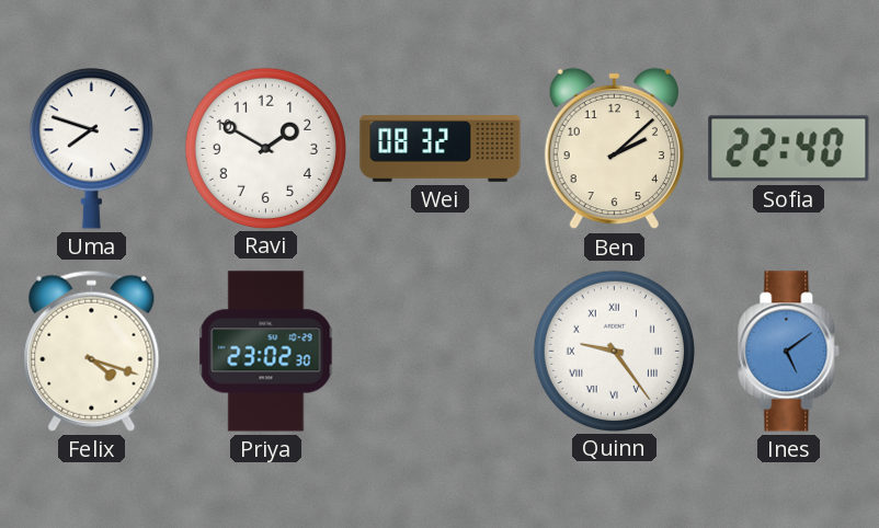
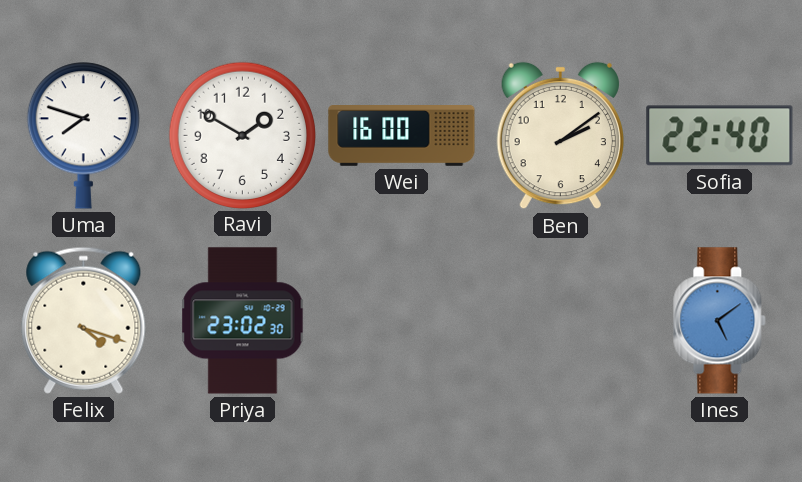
Wei: 08:32 -> 16:00
Ben: 2:08 -> 2:09
Quinn: 9:24 -> none
